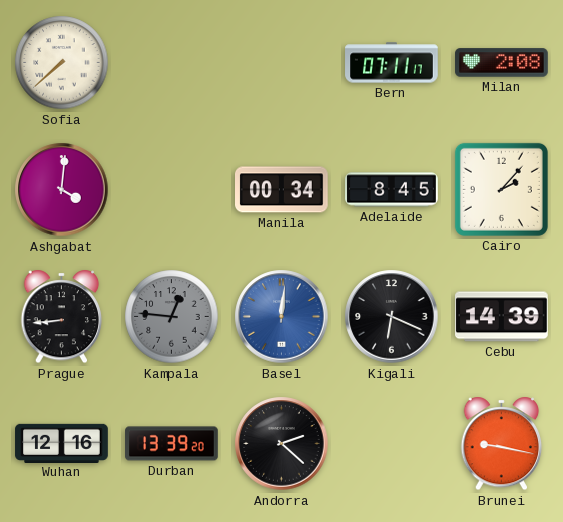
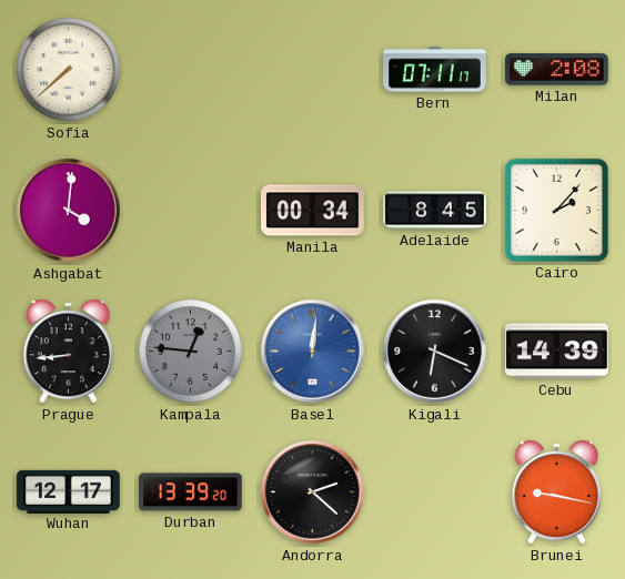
Wuhan: 12:16 -> 12:17
